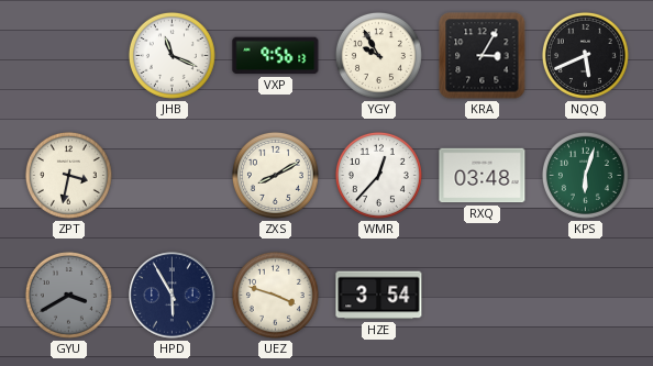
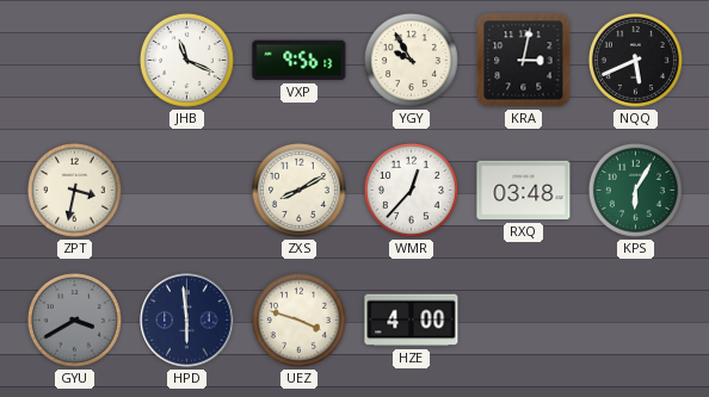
KRA: 3:05 -> 3:02
KPS: 6:03 -> 6:05
HPD: 5:55 -> 5:59
HZE: 3:54 -> 4:00
